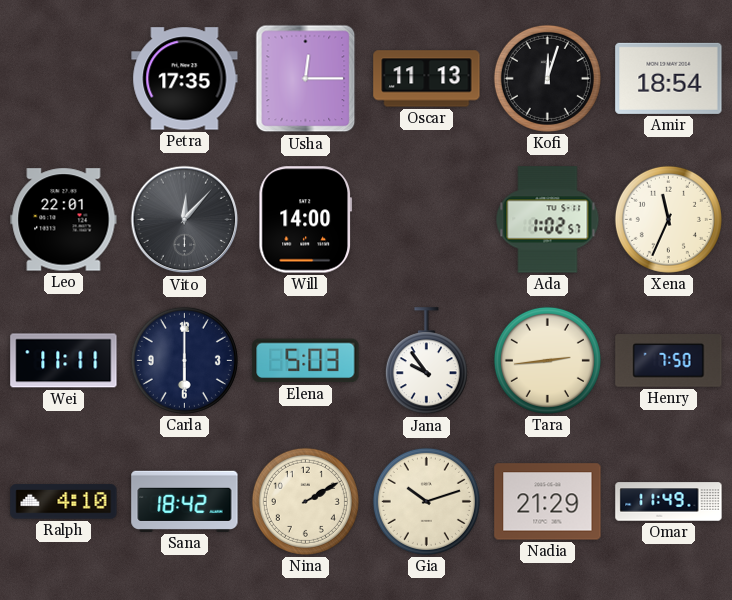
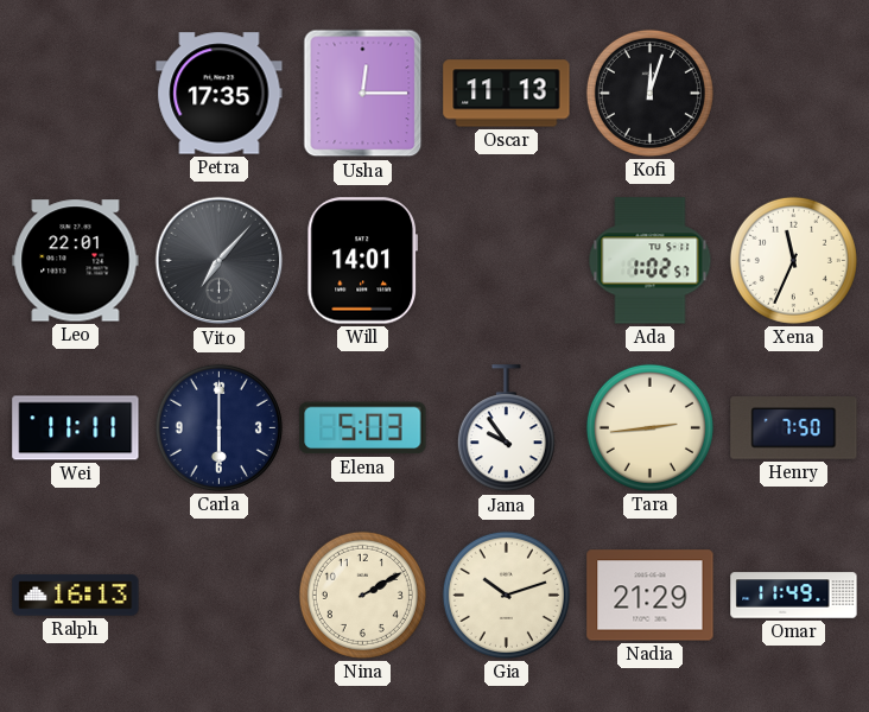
Amir: 18:54 -> none
Vito: 12:07 -> 7:07
Will: 14:00 -> 14:01
Ralph: 4:10 -> 16:13
Sana: 18:42 -> none
